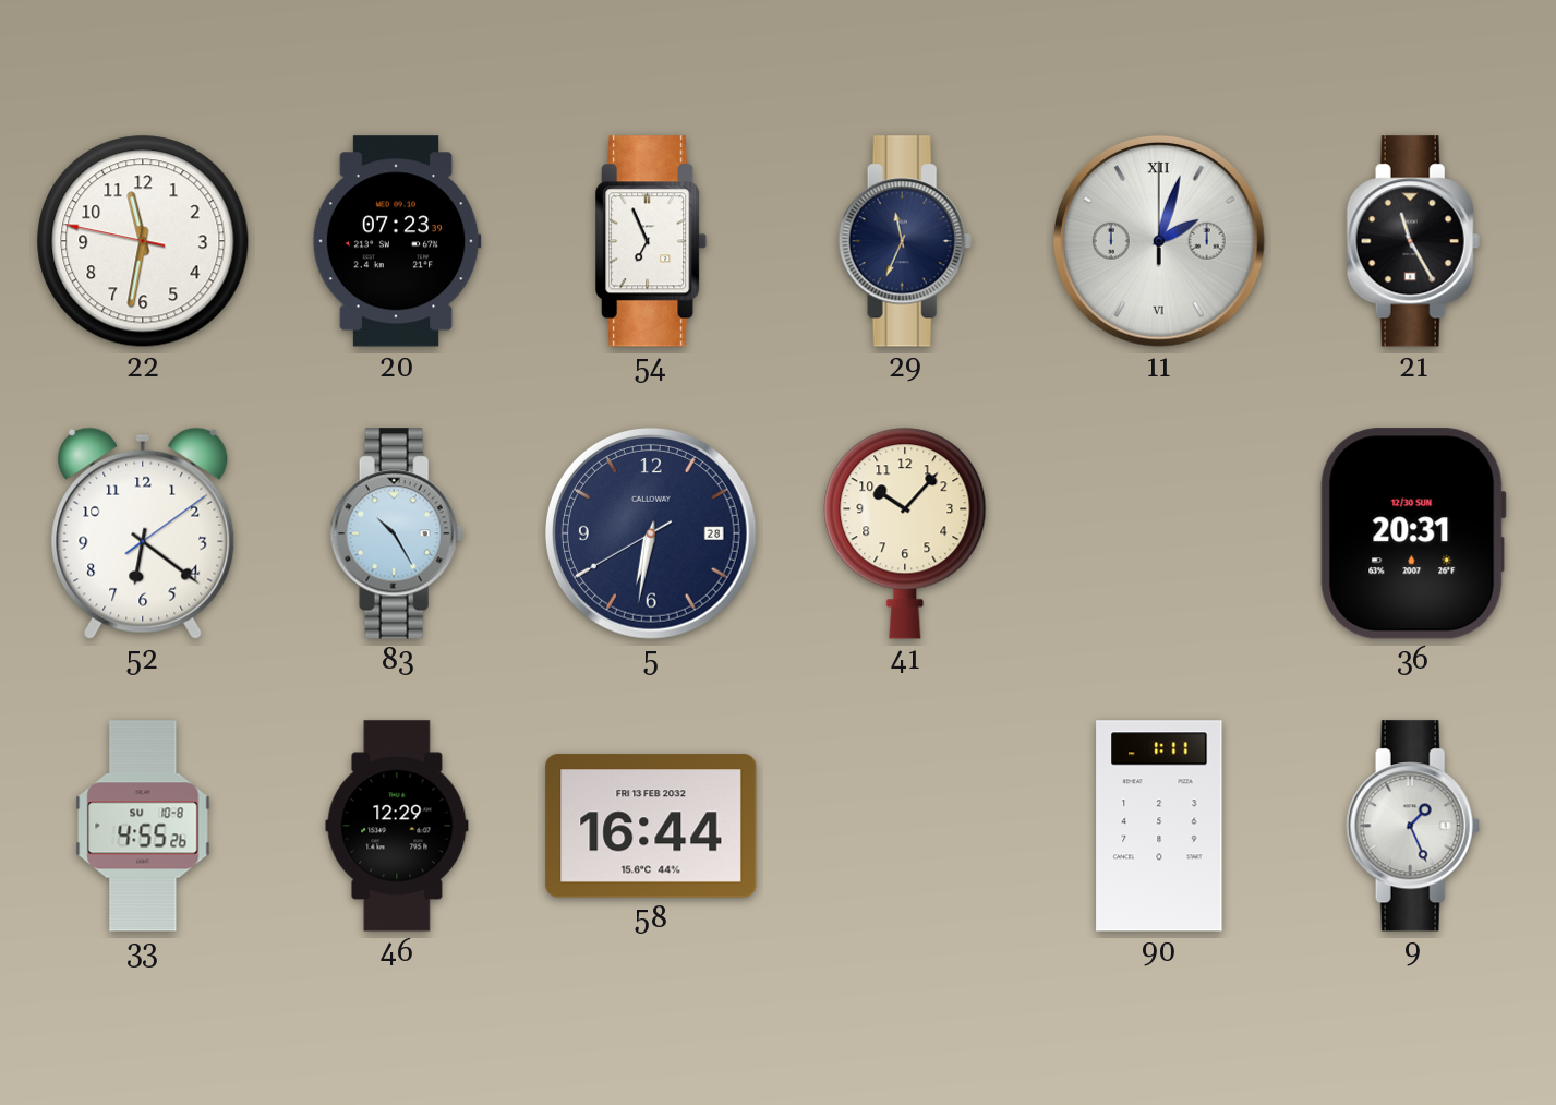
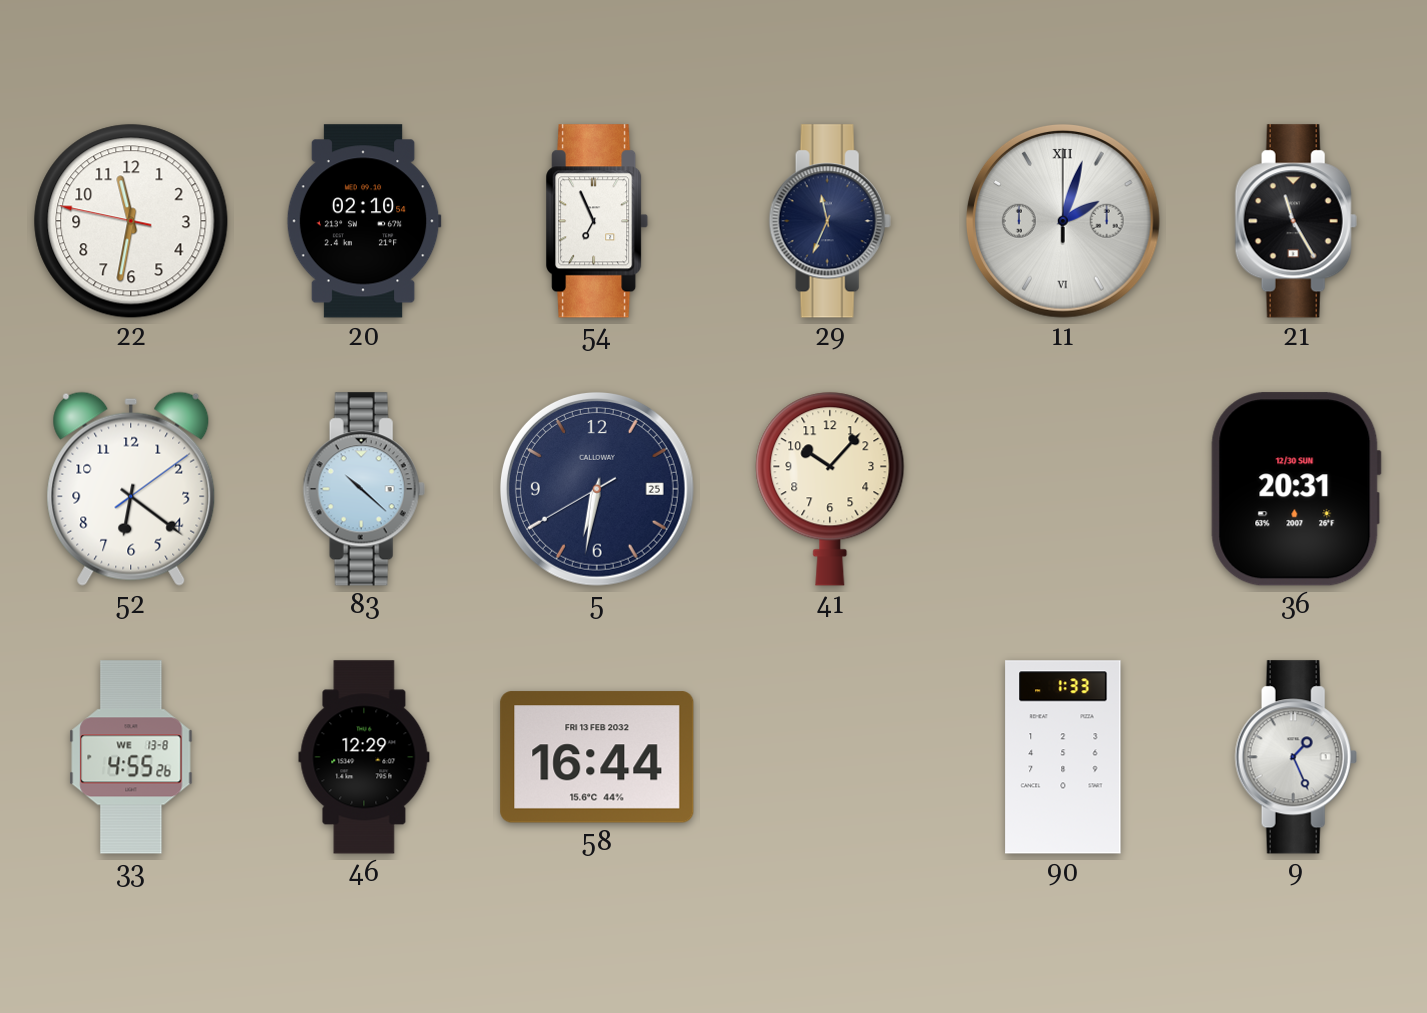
20: 07:23 -> 02:10
83: 10:25 -> 10:22
5 date: 28 -> 25
33 date: SU 10-8 -> WE 13-8
90: 1:11 -> 1:33
